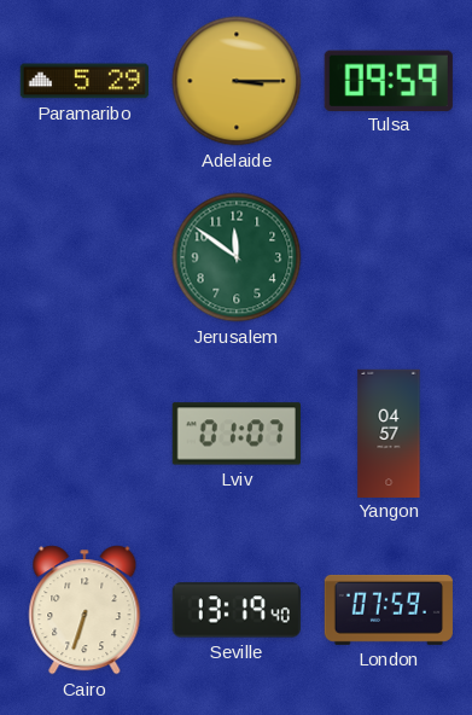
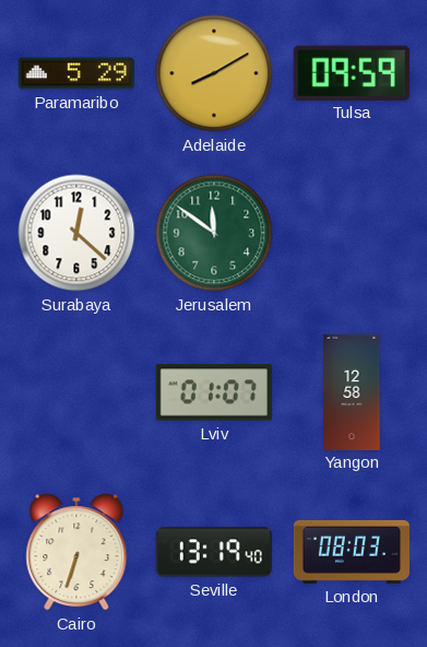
Adelaide: 3:15 -> 8:10
Surabaya: none -> 12:22
Yangon: 04:57 -> 12:58
London: 07:59 -> 08:03
